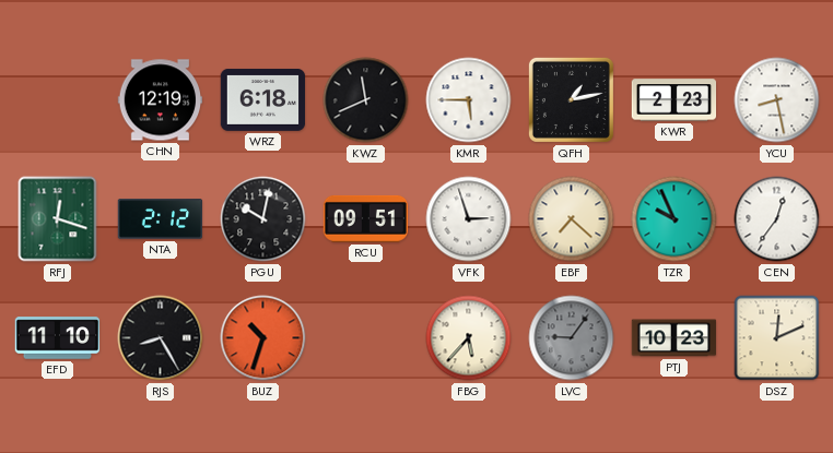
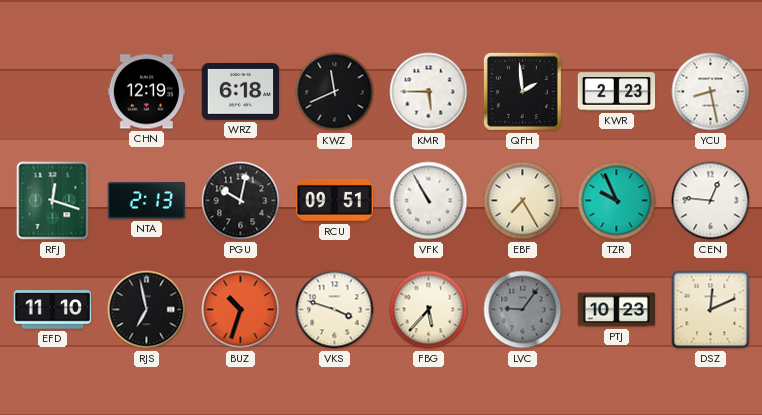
QFH: 1:13 -> 1:59
NTA: 2:12 -> 2:13
VFK: 2:57 -> 10:55
EBF: 7:22 -> 7:25
CEN: 12:36 -> 12:46
RJS: 8:25 -> 6:58
VKS: none -> 3:48
